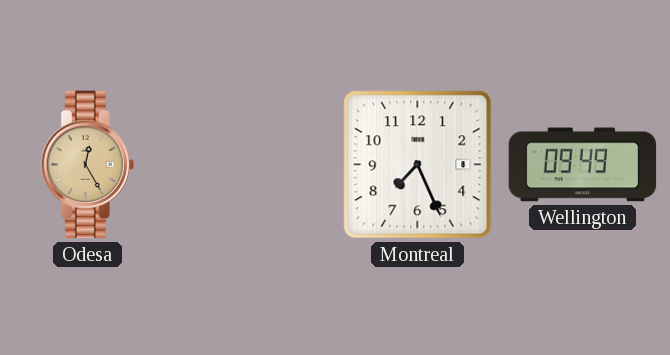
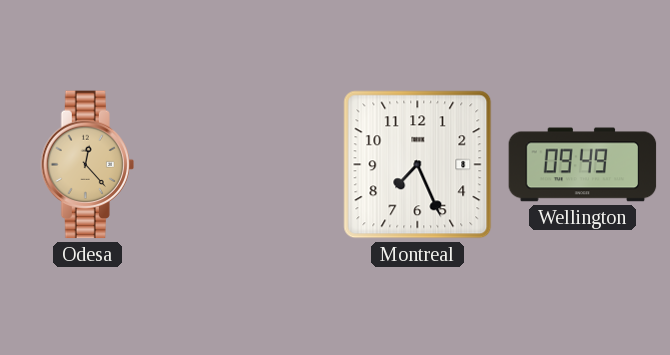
Odesa: 12:25 -> 12:23
